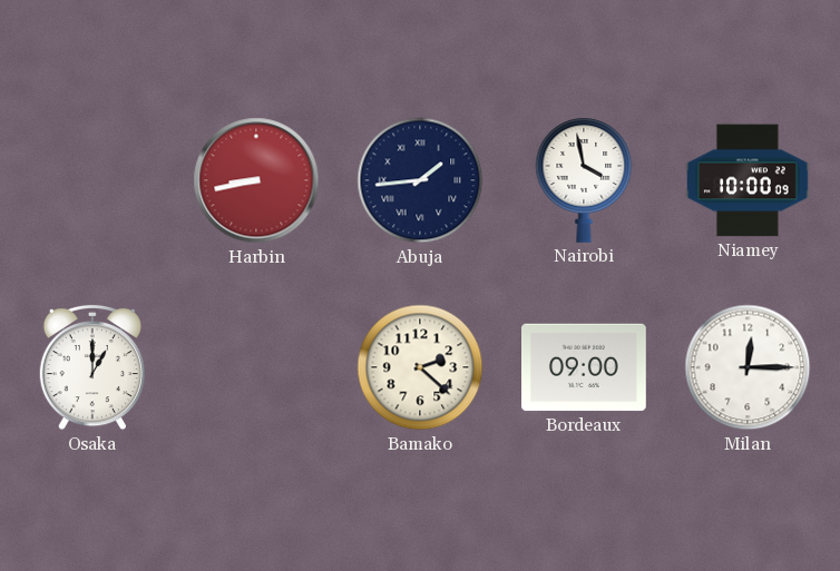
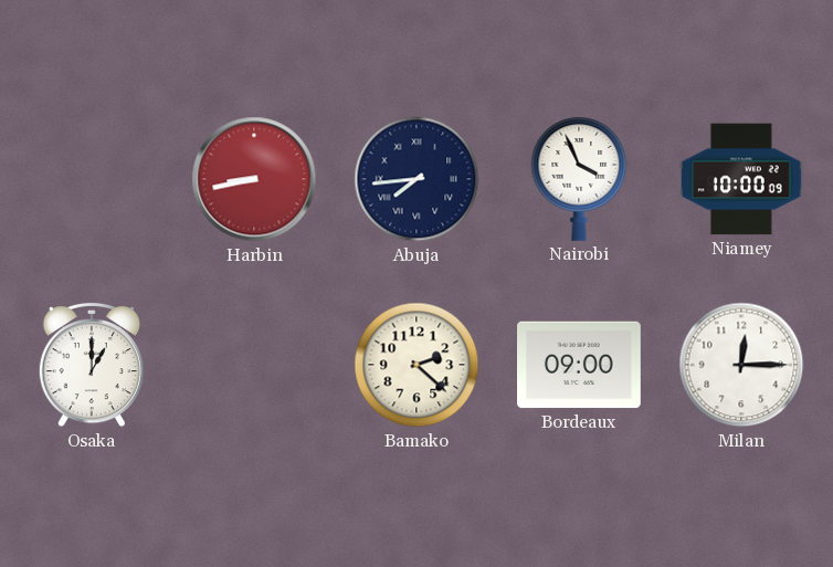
Abuja: 1:44 -> 7:44
Nairobi: 3:58 -> 3:56
